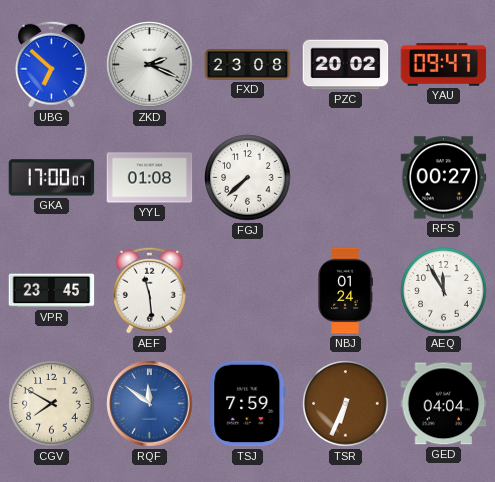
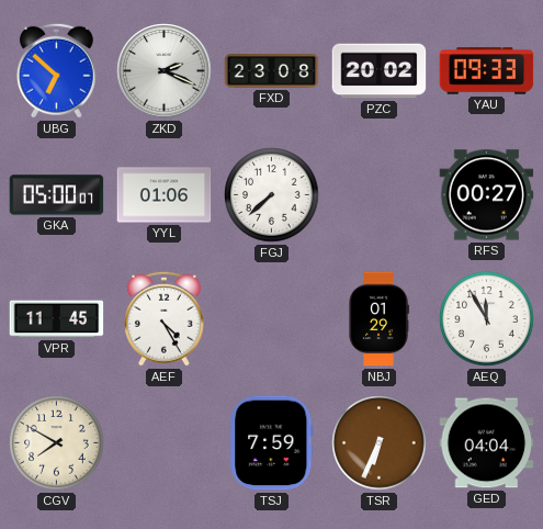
YAU: 09:47 -> 09:33
GKA: 17:00 -> 05:00
YYL: 01:08 -> 01:06
VPR: 23:45 -> 11:45
AEF: 11:29 -> 4:25
NBJ: 01:24 -> 01:29
RQF: 11:51 -> none
